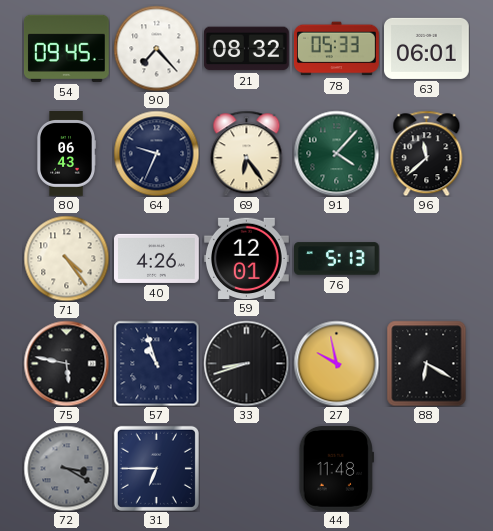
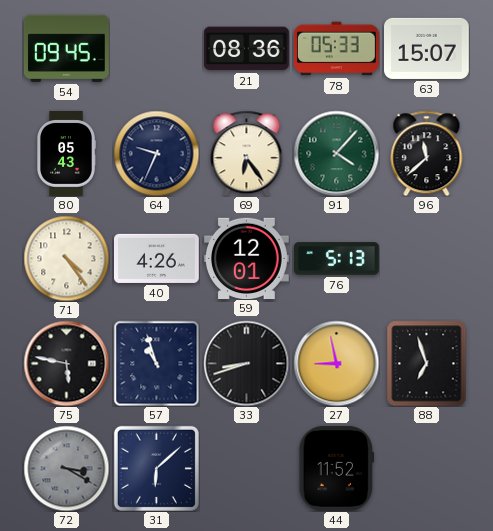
90: 7:23 -> none
21: 08:32 -> 08:36
63: 06:01 -> 15:07
80: 06:43 -> 05:43
27: 9:58 -> 8:58
88: 6:20 -> 6:57
31: 6:45 -> 6:08
44: 11:48 -> 11:52
